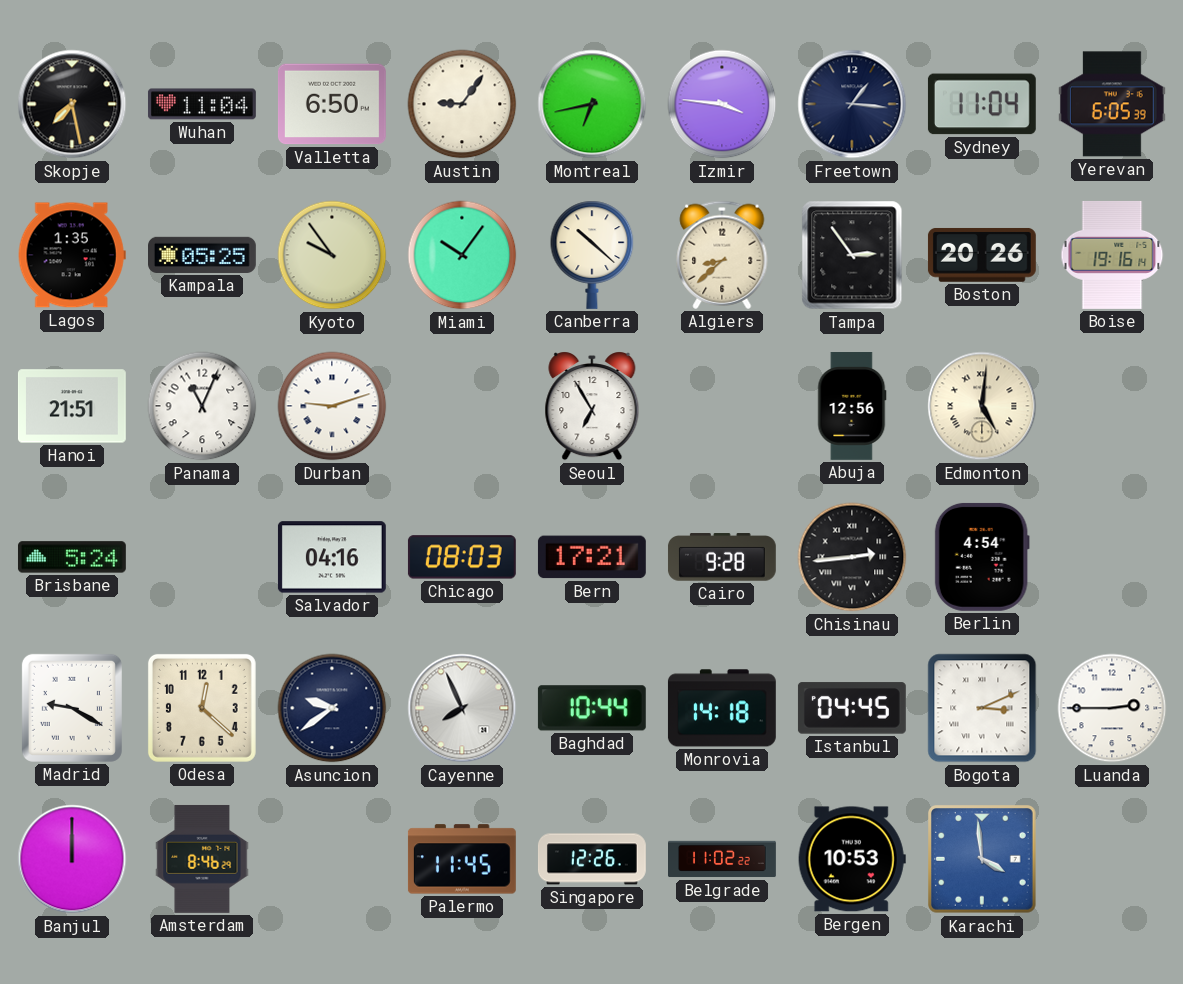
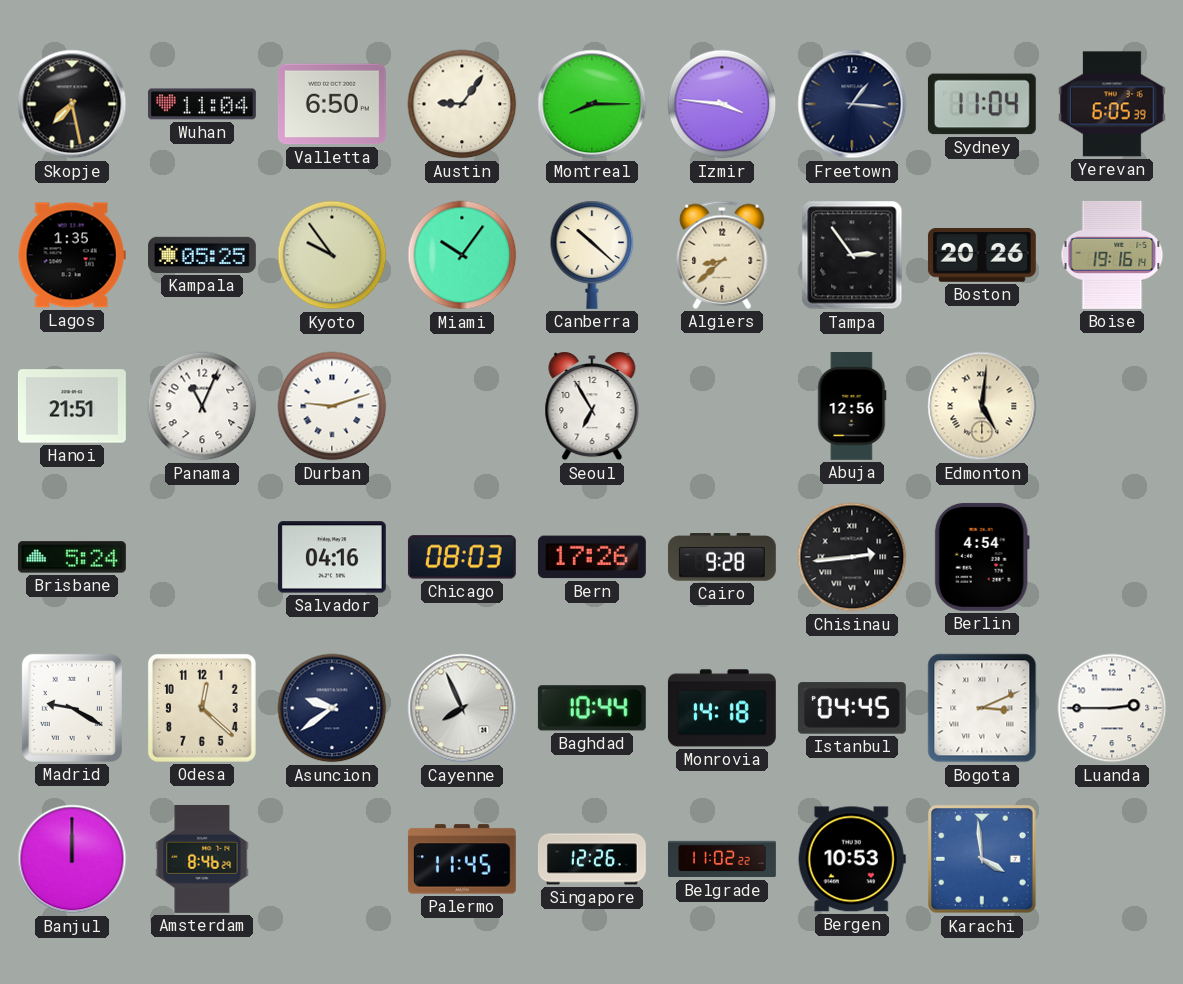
Montreal: 6:43 -> 8:15
Bern: 17:21 -> 17:26
